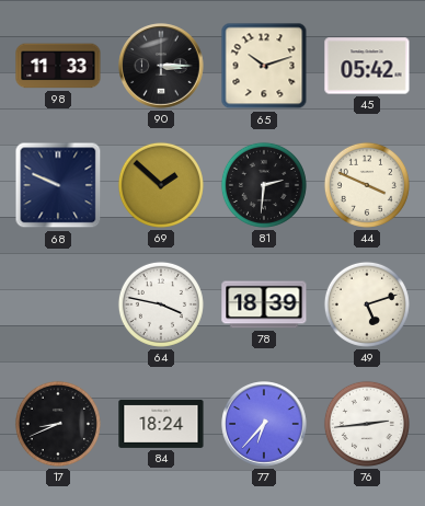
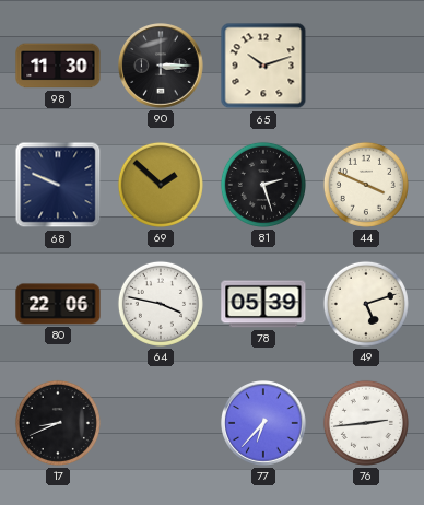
98: 11:33 -> 11:30
45: 05:42 -> none
81: 2:31 -> 2:27
80: none -> 22:06
78: 18:39 -> 05:39
84: 18:24 -> none
